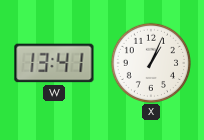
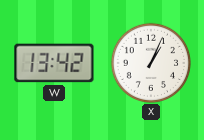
W: 13:41 -> 13:42
